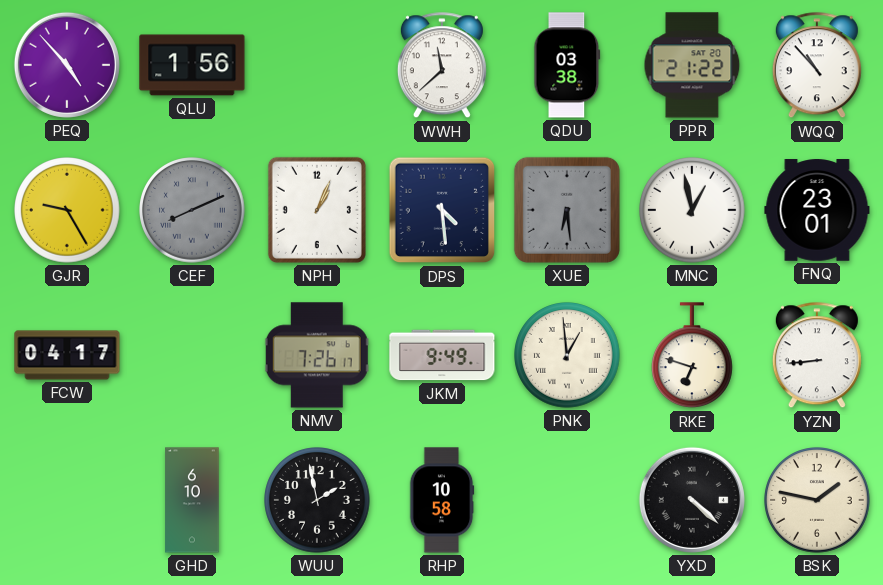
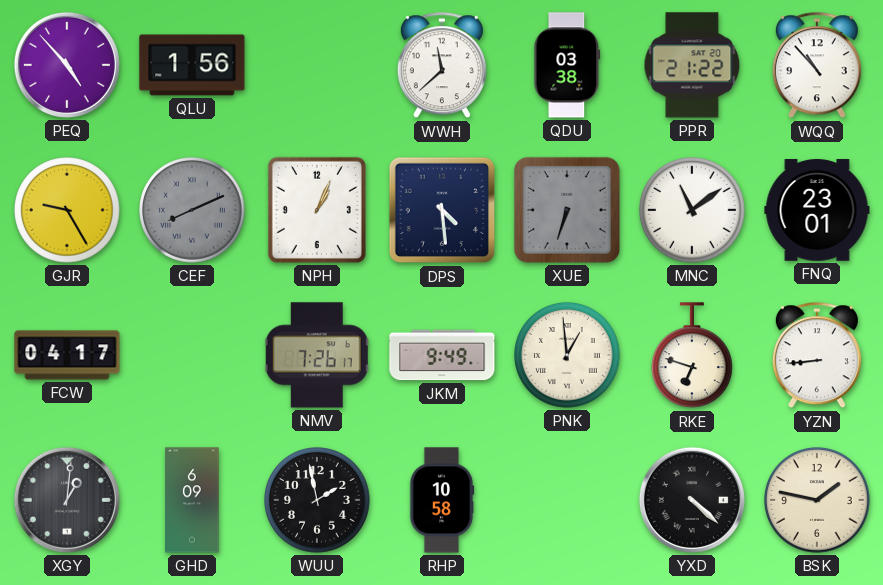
XUE: 6:29 -> 6:33
MNC: 12:58 -> 11:09
XGY: none -> 1:01
GHD: 6:10 -> 6:09
